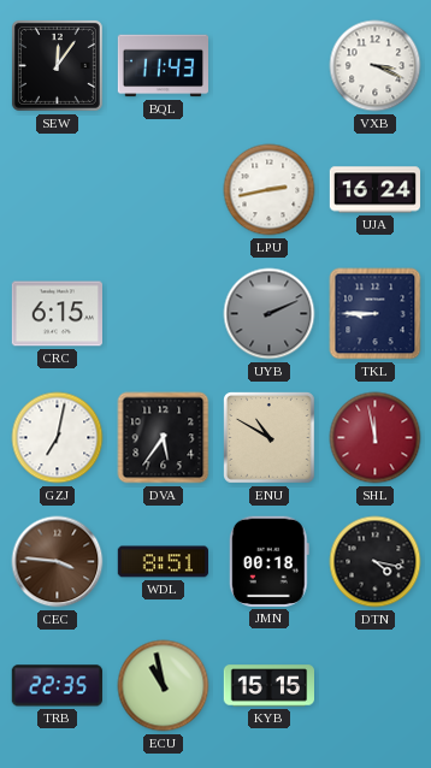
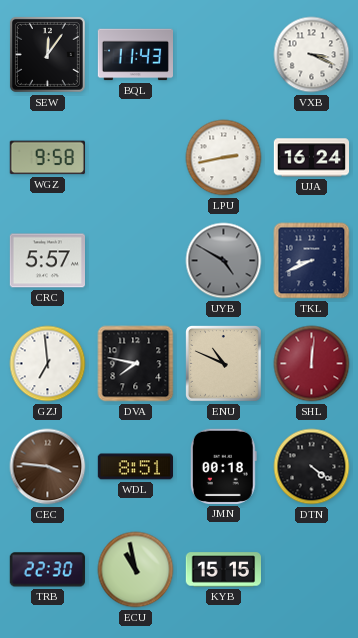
WGZ: none -> 9:58
CRC: 6:15 -> 5:57
UYB: 2:11 -> 4:50
TKL: 8:45 -> 8:41
GZJ: 7:02 -> 6:59
DVA: 5:36 -> 7:47
ENU: 10:50 -> 10:49
SHL: 11:58 -> 12:01
DTN: 4:17 -> 4:21
TRB: 22:35 -> 22:30
